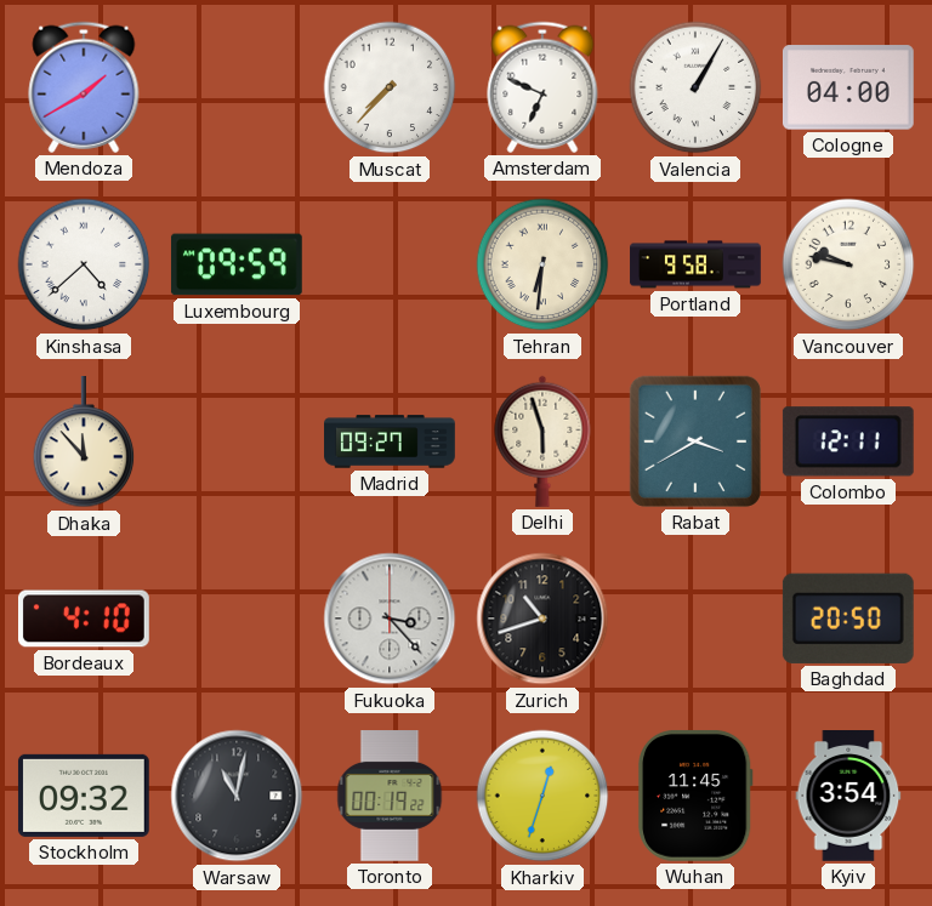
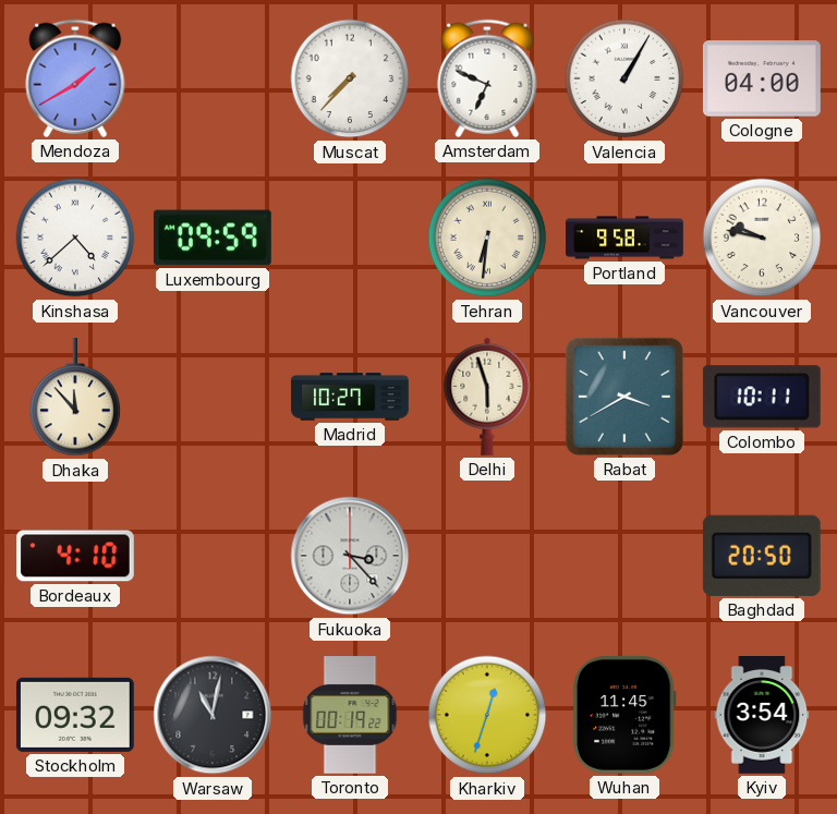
Madrid: 09:27 -> 10:27
Colombo: 12:11 -> 10:11
Zurich: 10:42 -> none
